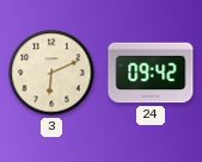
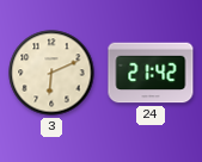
24: 09:42 -> 21:42
